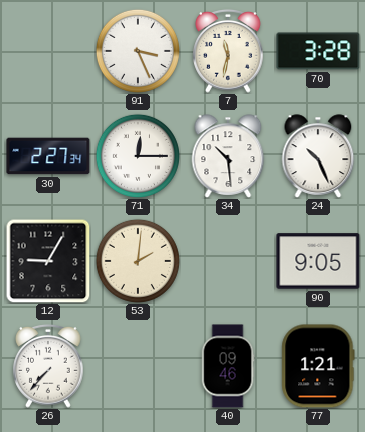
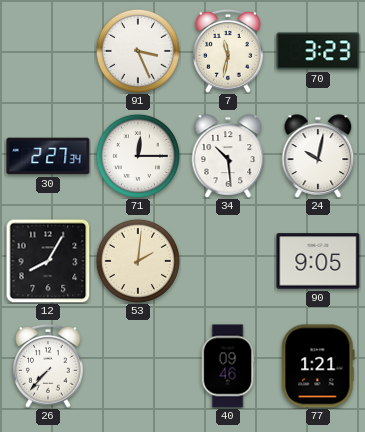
70: 3:28 -> 3:23
24: 10:26 -> 10:02
12: 9:05 -> 8:05
